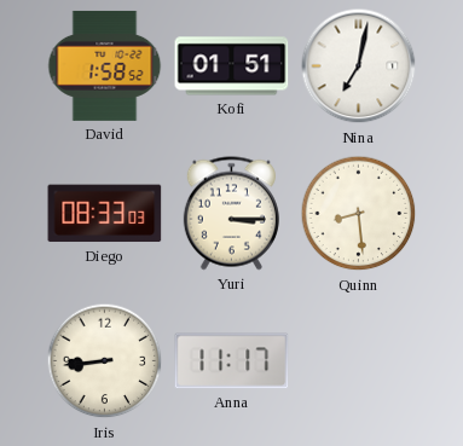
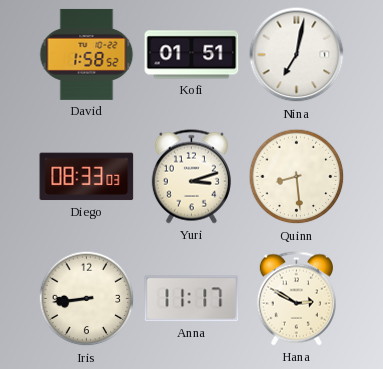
Yuri: 3:15 -> 3:12
Hana: none -> 2:50
